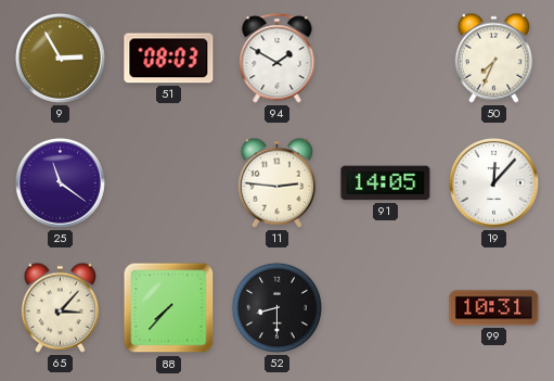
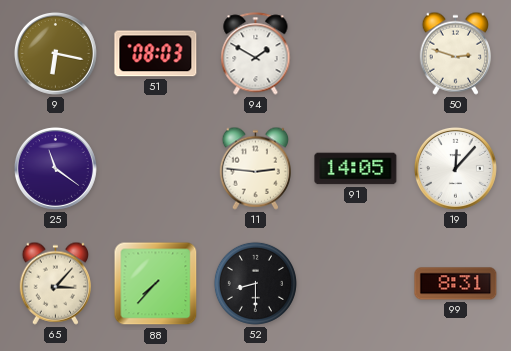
9: 2:55 -> 6:17
50: 7:34 -> 2:48
99: 10:31 -> 8:31
